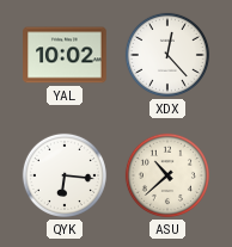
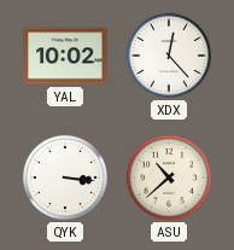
QYK: 6:16 -> 3:16
